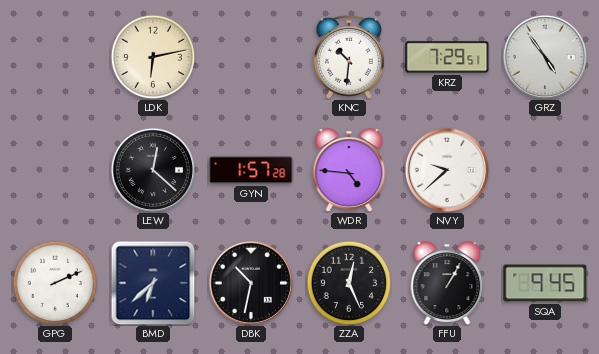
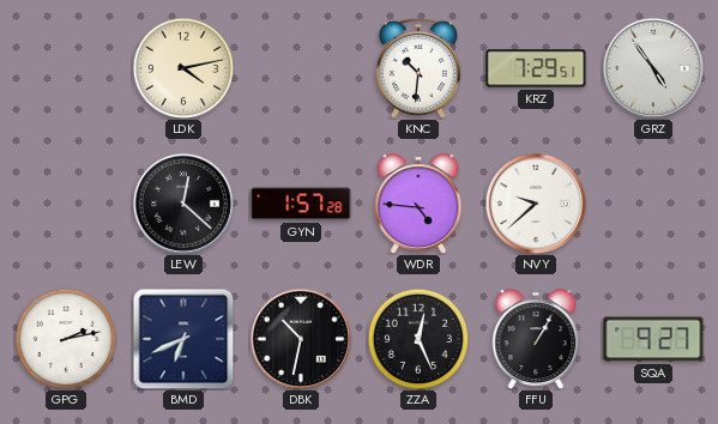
LDK: 6:13 -> 4:13
GPG: 2:11 -> 2:13
BMD: 6:38 -> 6:41
SQA: 9:45 -> 9:27
